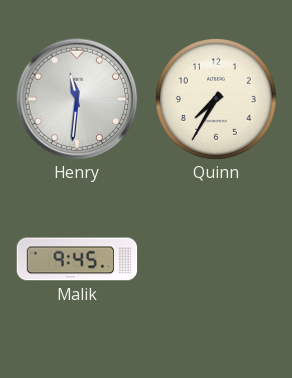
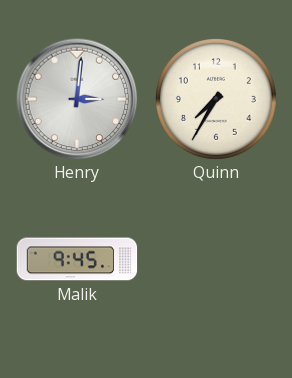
Henry: 11:31 -> 3:01
